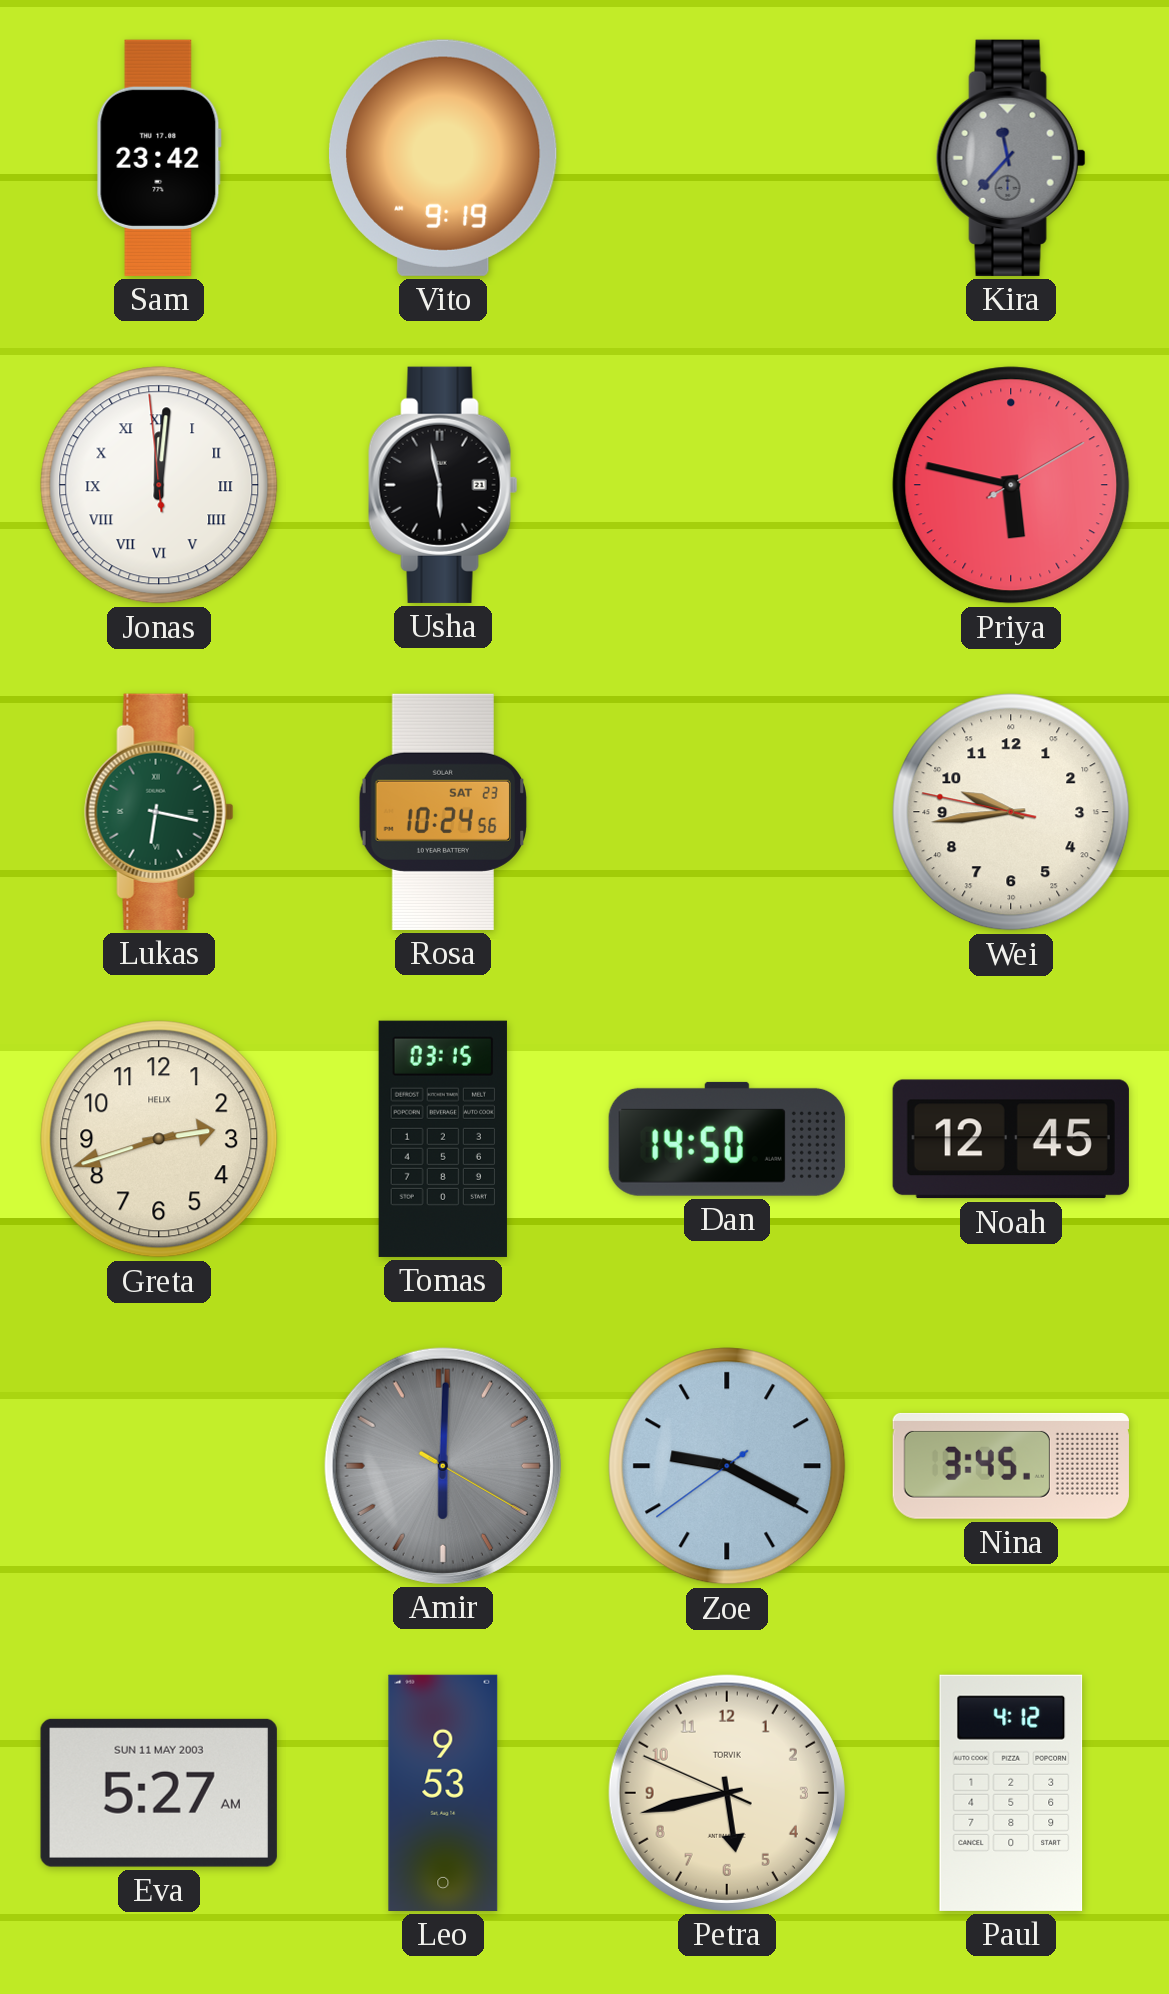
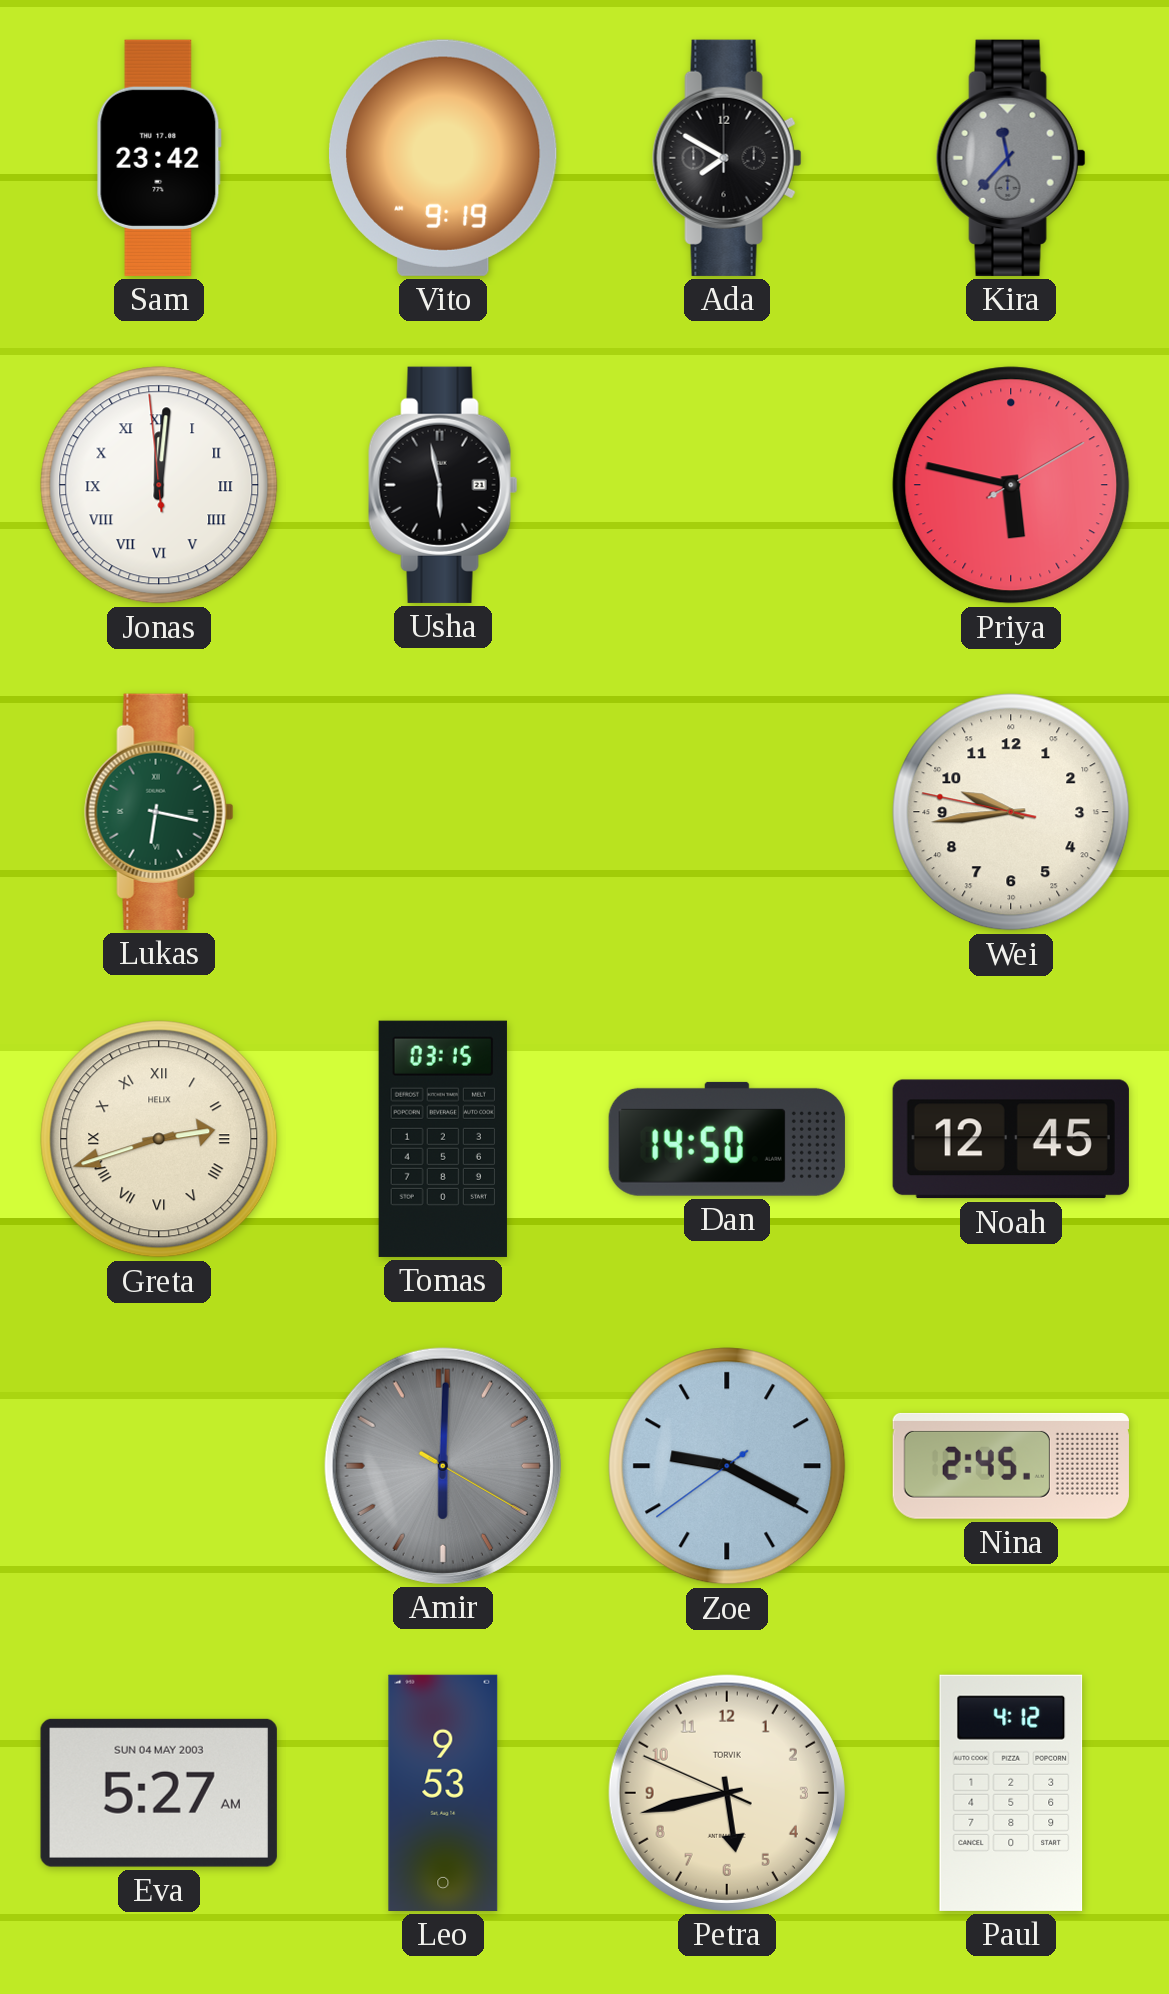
Ada: none -> 7:50
Rosa: 10:24 -> none
Greta numerals: Arabic -> Roman
Nina: 3:45 -> 2:45
Eva date: SUN 11 MAY 2003 -> SUN 04 MAY 2003
